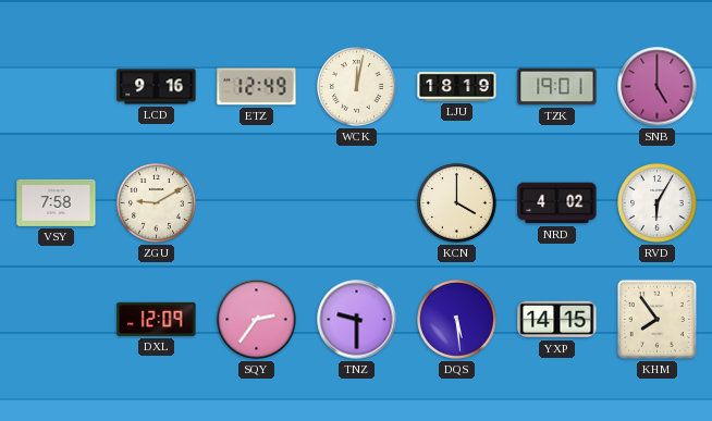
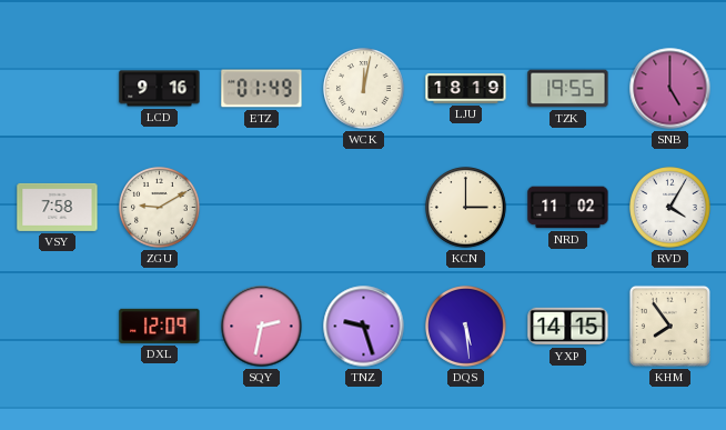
ETZ: 12:49 -> 01:49
TZK: 19:01 -> 19:55
KCN: 4:00 -> 3:00
NRD: 4:02 -> 11:02
RVD: 6:05 -> 4:05
SQY: 2:36 -> 2:32
TNZ: 9:30 -> 9:27
